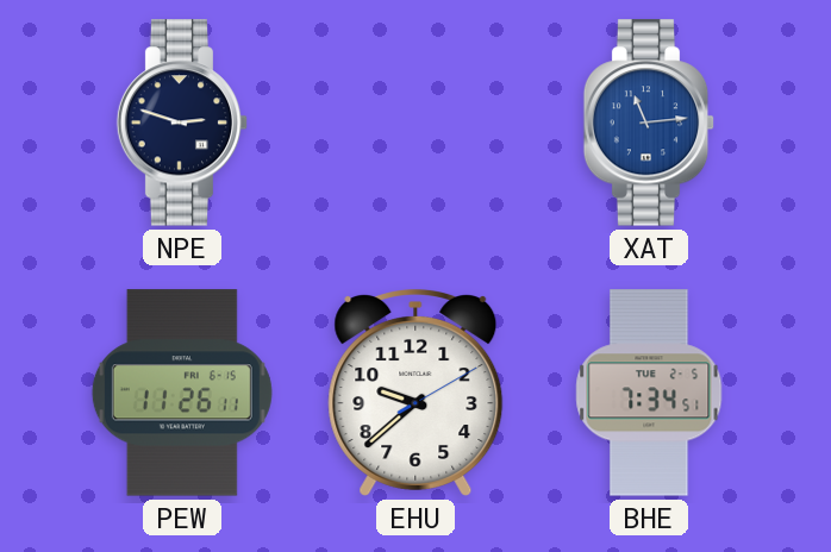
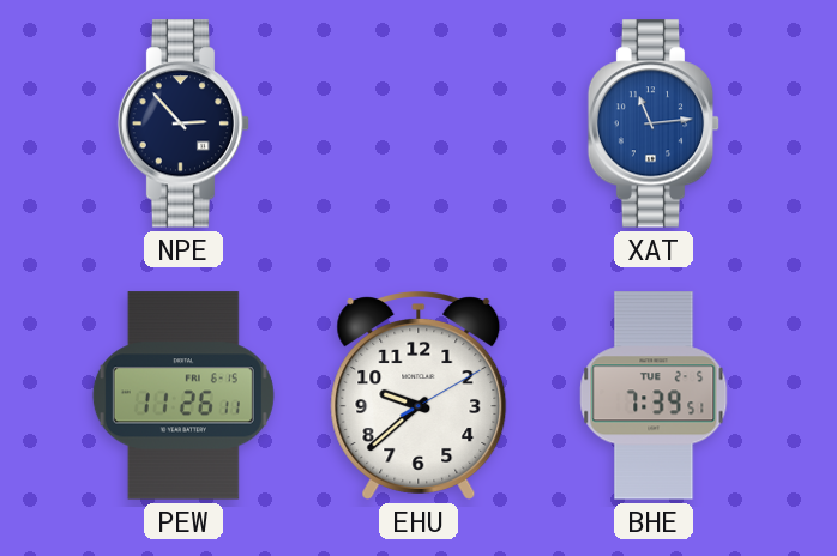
NPE: 2:48 -> 2:53
BHE: 7:34 -> 7:39
